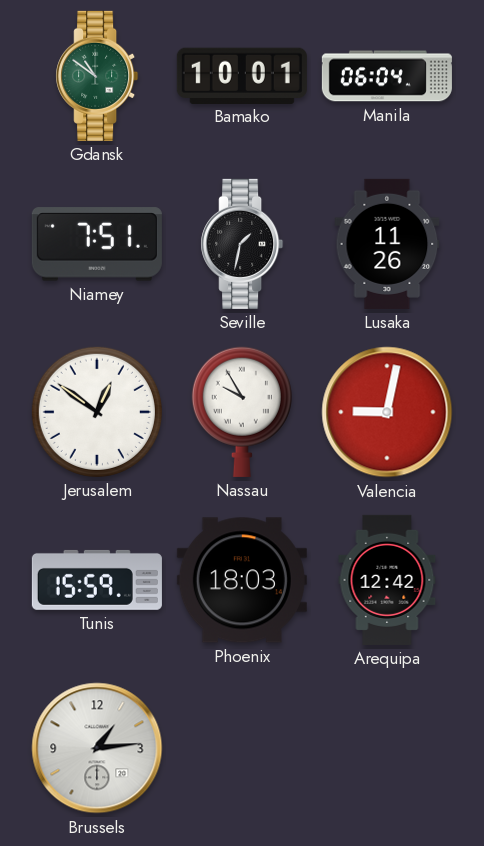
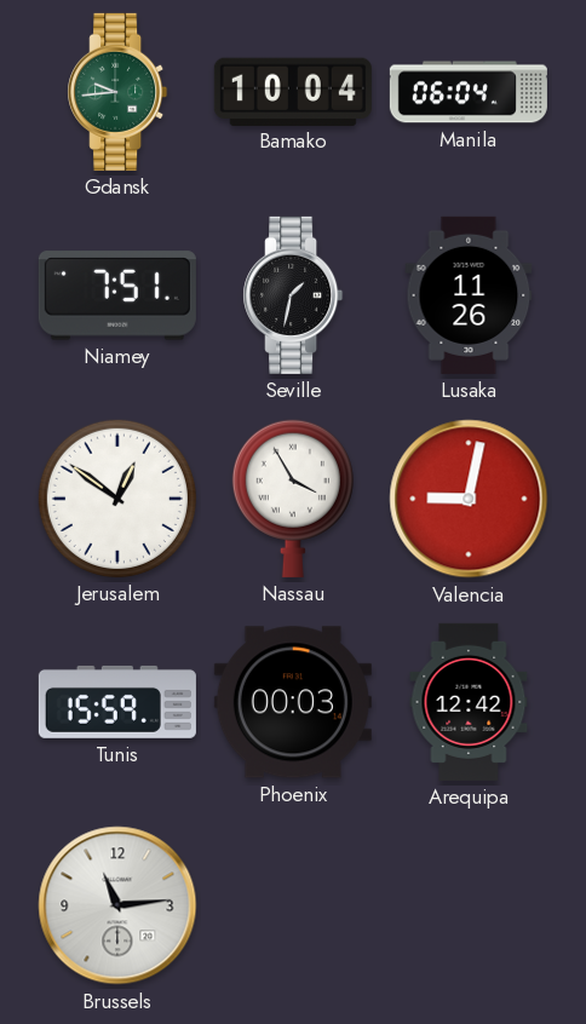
Gdansk: 10:51 -> 9:44
Bamako: 10:01 -> 10:04
Nassau: 9:55 -> 3:55
Phoenix: 18:03 -> 00:03
Brussels: 1:14 -> 11:14
